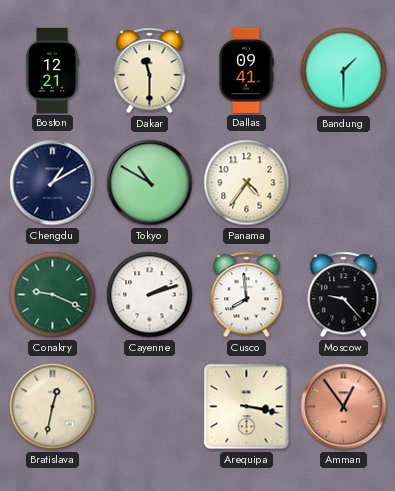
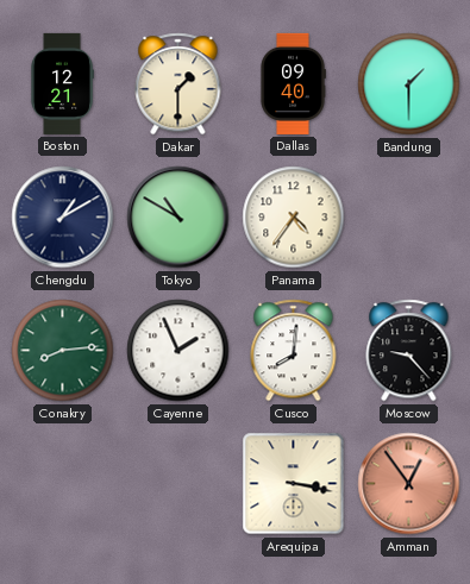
Dakar: 11:30 -> 1:30
Dallas: 09:41 -> 09:40
Conakry: 9:19 -> 8:14
Cayenne: 2:12 -> 1:56
Cusco: 7:59 -> 8:01
Bratislava: 12:32 -> none
